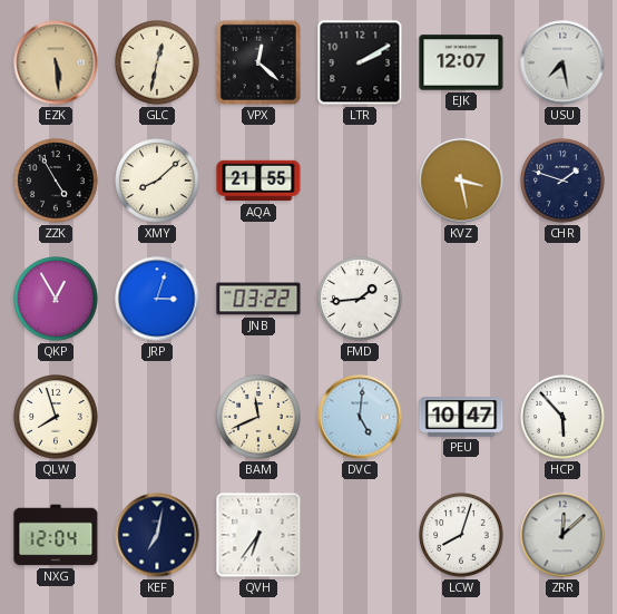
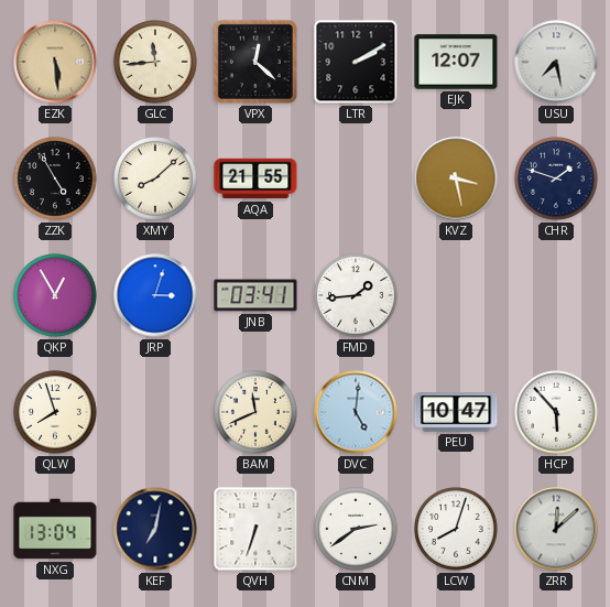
GLC: 12:32 -> 11:44
JNB: 03:22 -> 03:41
NXG: 12:04 -> 13:04
QVH: 6:36 -> 6:33
CNM: none -> 2:39
